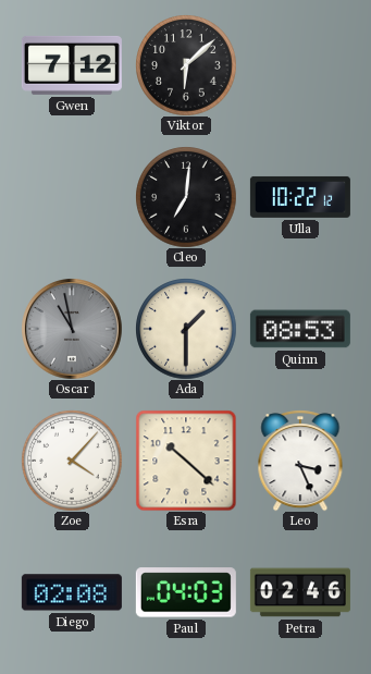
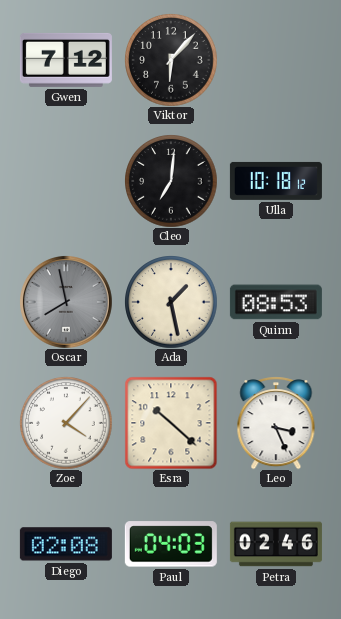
Viktor: 6:08 -> 6:07
Ulla: 10:22 -> 10:18
Oscar: 10:58 -> 7:58
Ada: 1:30 -> 1:28
